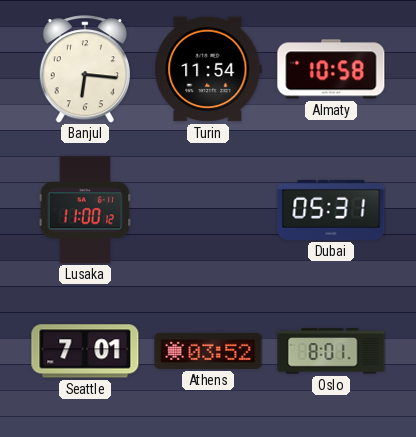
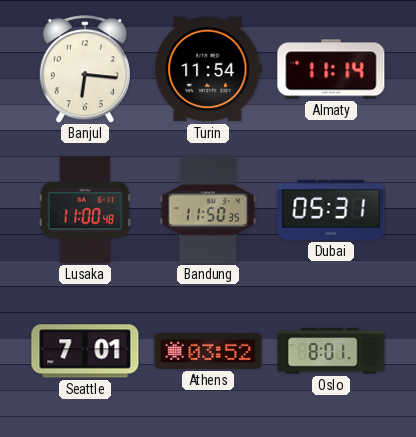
Almaty: 10:58 -> 11:14
Lusaka: 11:00:12 -> 11:00:48
Bandung: none -> 11:50
